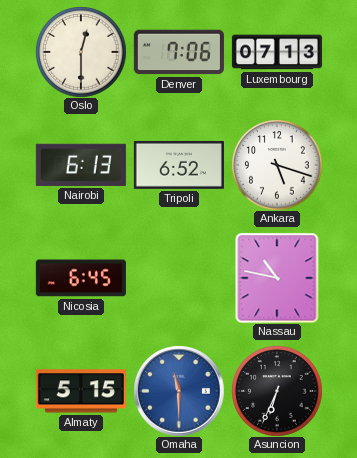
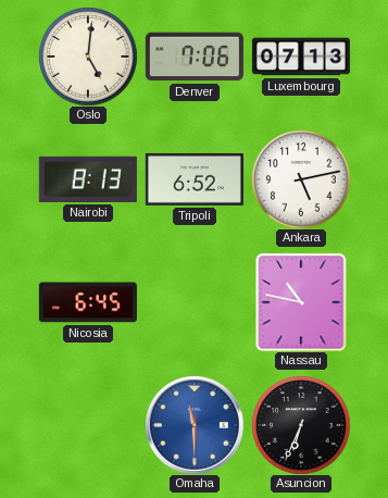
Oslo: 12:30 -> 5:01
Nairobi: 6:13 -> 8:13
Ankara: 5:18 -> 5:13
Almaty: 5:15 -> none
